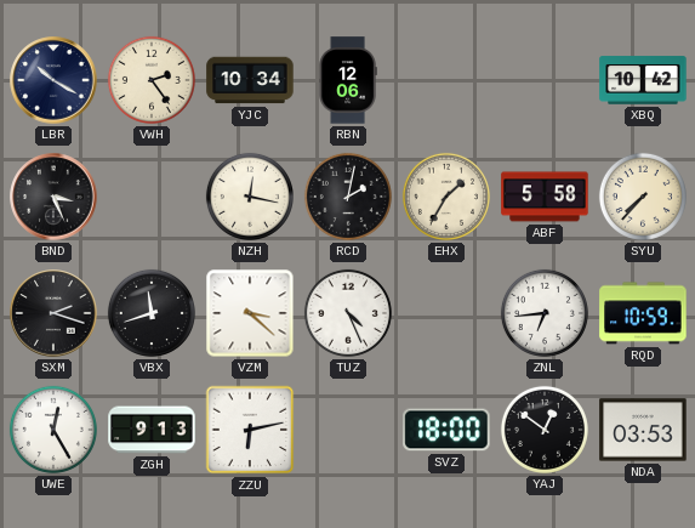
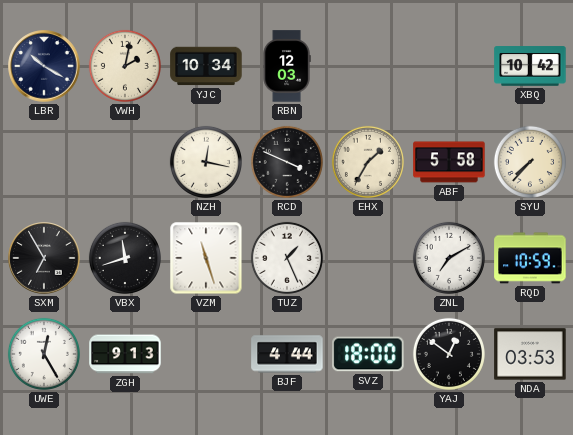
VWH: 2:24 -> 2:02
RBN: 12:06 -> 12:03
BND: 3:26 -> none
RCD: 2:02 -> 3:49
SXM: 2:18 -> 6:55
VZM: 3:22 -> 11:27
TUZ: 4:26 -> 1:26
ZNL: 6:44 -> 7:10
ZZU: 6:13 -> none
BJF: none -> 4:44
